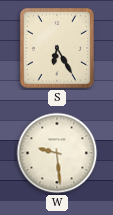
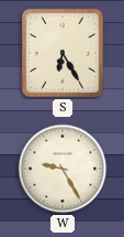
W: 9:29 -> 9:25
